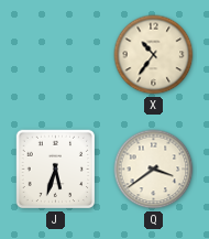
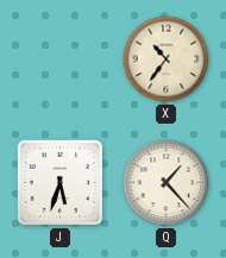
Q: 3:39 -> 1:23
